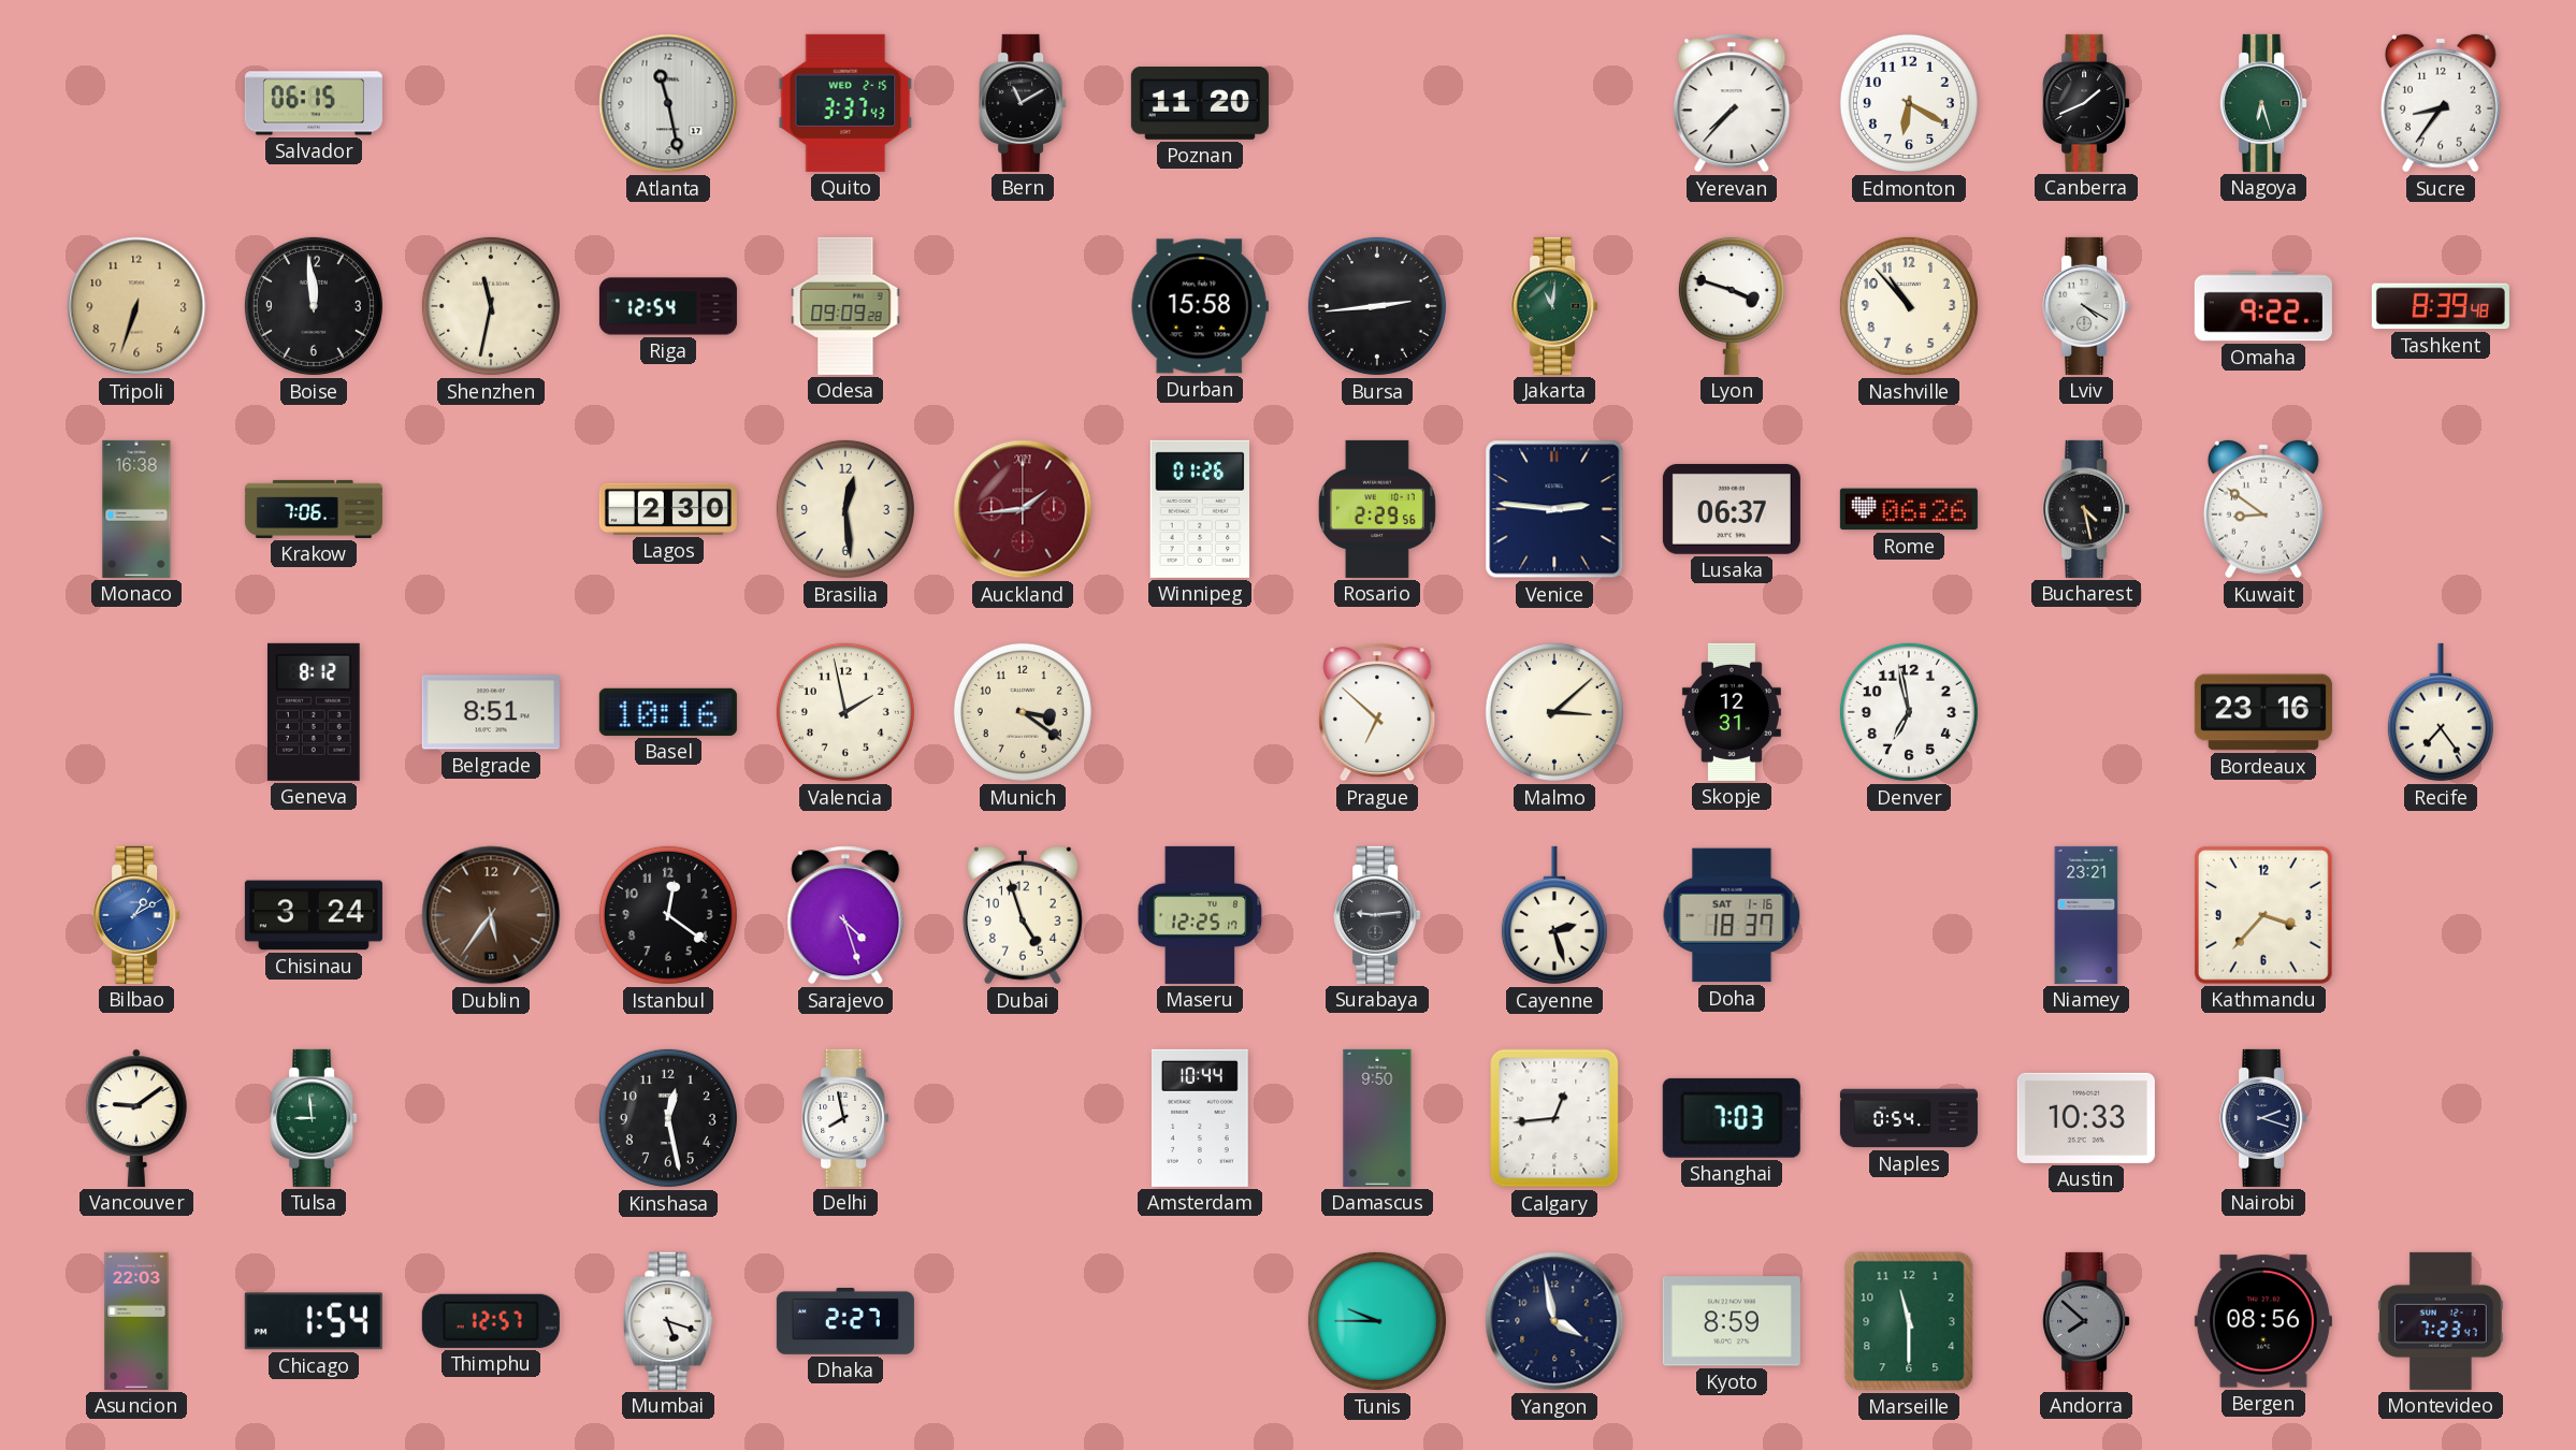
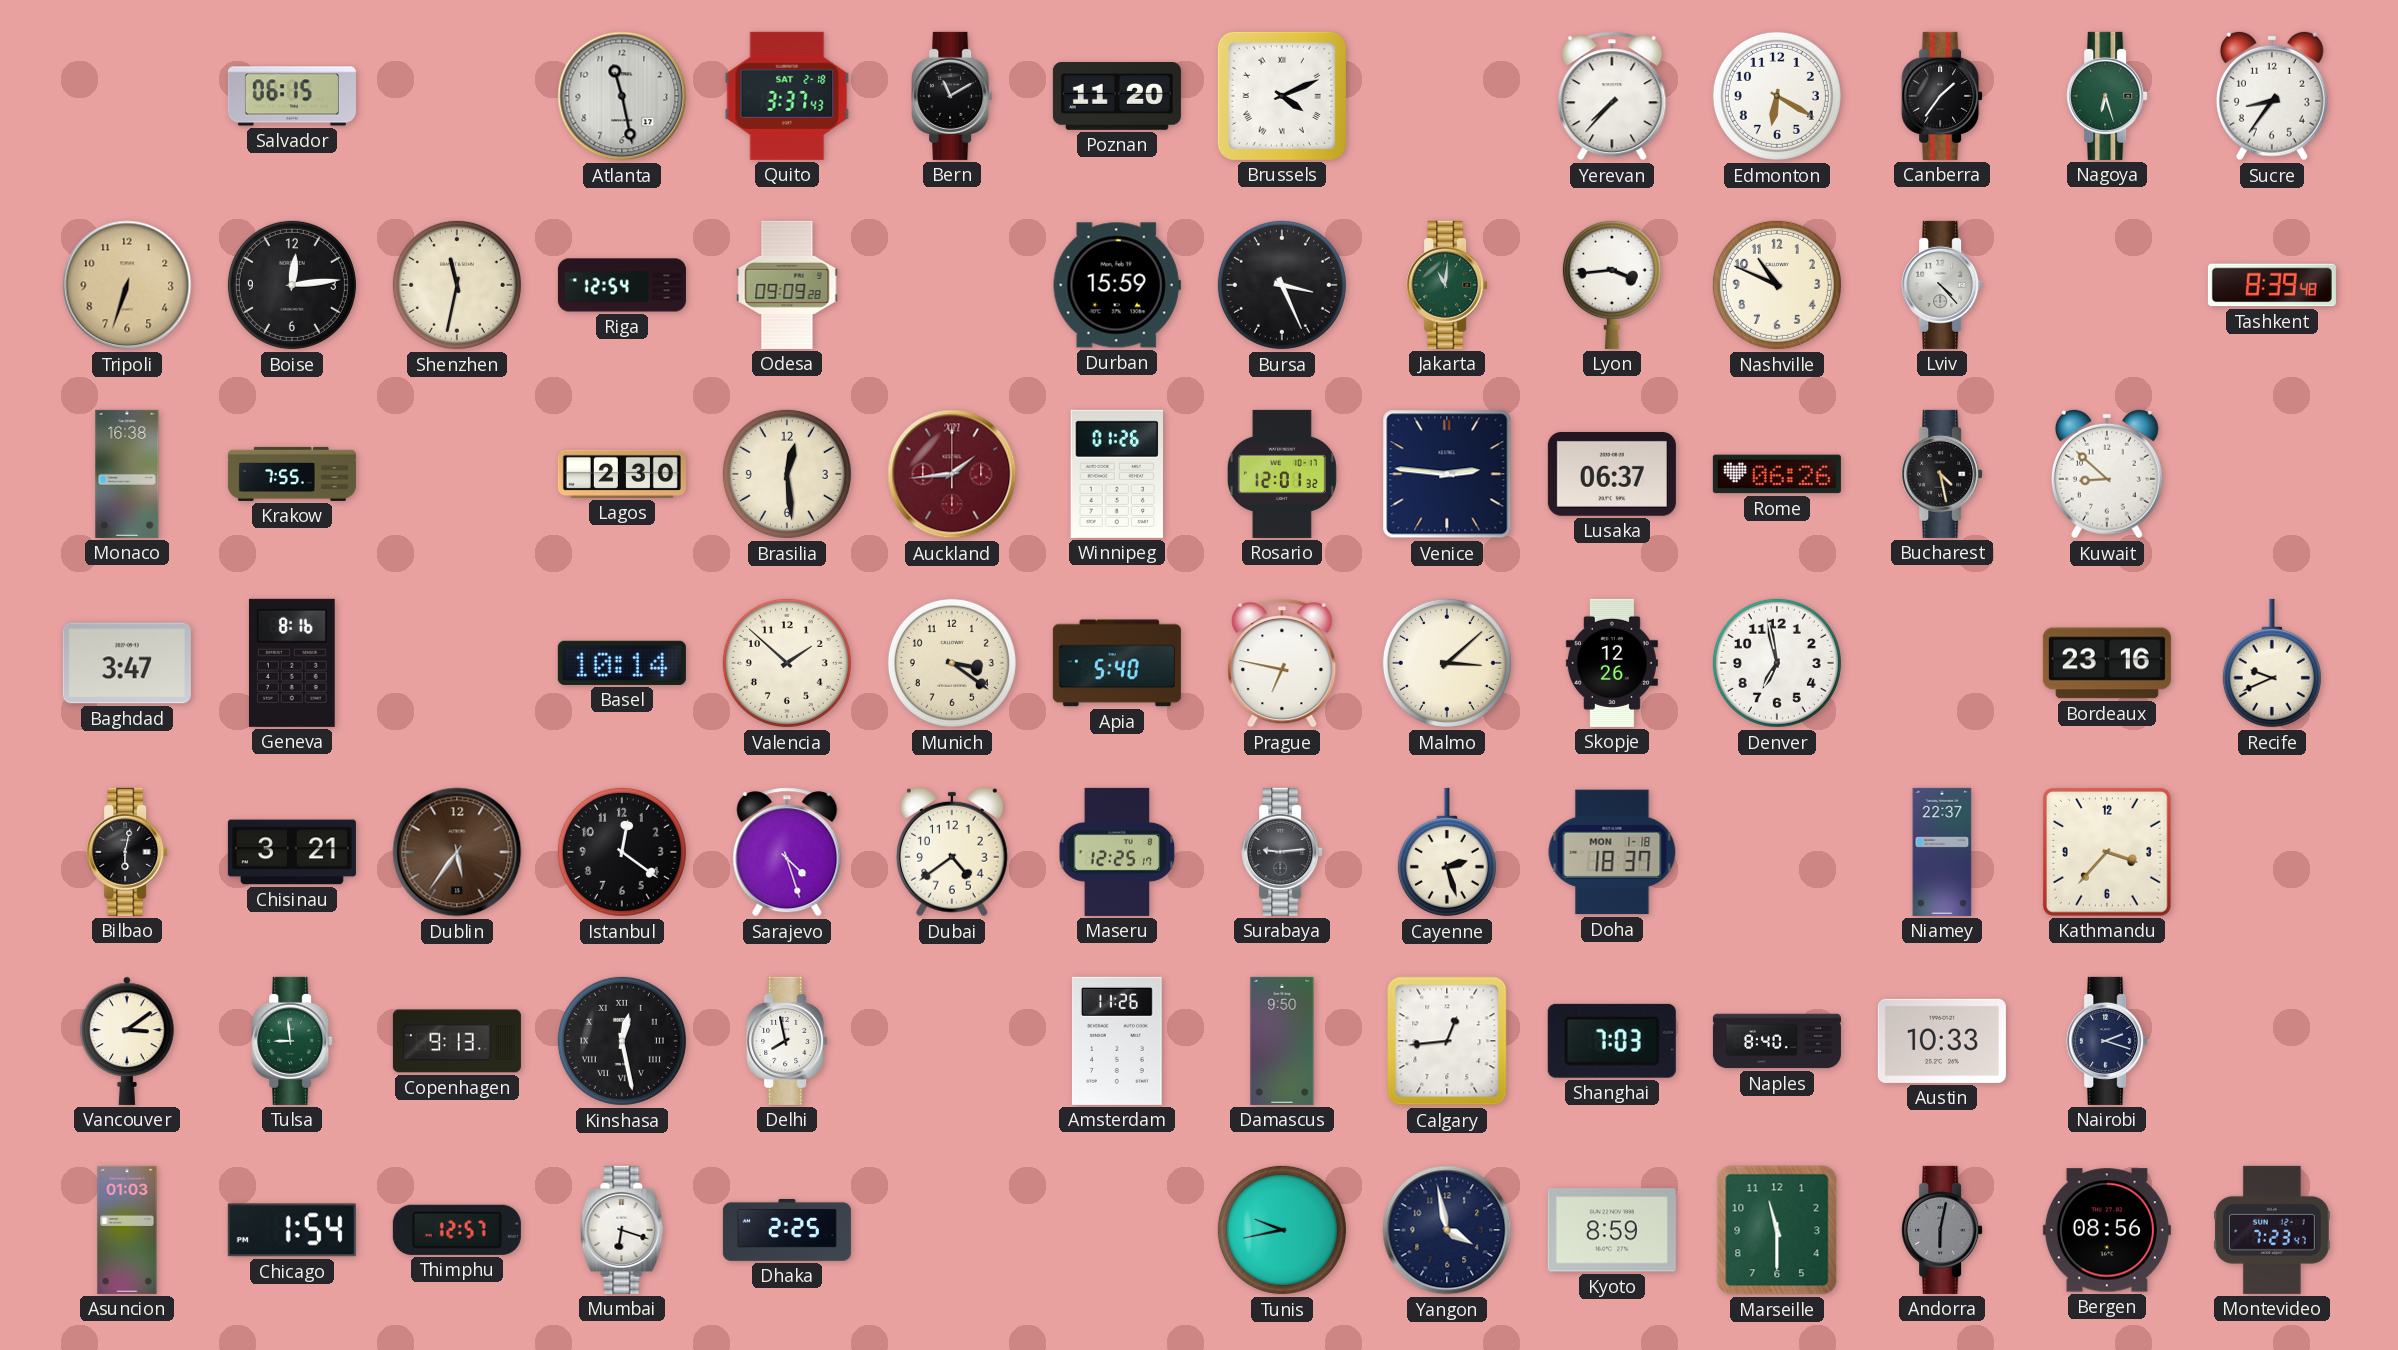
Quito date: WED 2-15 -> SAT 2-18
Brussels: none -> 4:11
Canberra: 1:41 -> 1:36
Boise: 11:59 -> 12:14
Durban: 15:58 -> 15:59
Bursa: 2:44 -> 3:26
Lyon: 3:48 -> 3:44
Nashville: 10:53 -> 10:49
Lviv: 4:20 -> 4:23
Omaha: 9:22 -> none
Krakow: 7:06 -> 7:55
Rosario: 2:29 -> 12:01
Kuwait: 8:51 -> 8:52
Baghdad: none -> 3:47
Geneva: 8:12 -> 8:16
Belgrade: 8:51 -> none
Basel: 10:16 -> 10:14
Valencia: 1:58 -> 1:52
Apia: none -> 5:40
Prague: 6:52 -> 6:47
Skopje: 12:31 -> 12:26
Recife: 7:24 -> 9:41
Bilbao: 1:10 -> 6:02
Bilbao dial: blue -> black
Chisinau: 3:24 -> 3:21
Dubai: 4:57 -> 4:39
Doha date: SAT 1-16 -> MON 1-18
Niamey: 23:21 -> 22:37
Vancouver: 9:09 -> 3:09
Copenhagen: none -> 9:13
Kinshasa numerals: Arabic -> Roman
Amsterdam: 10:44 -> 11:26
Naples: 0:54 -> 8:40
Asuncion: 22:03 -> 01:03
Mumbai: 5:18 -> 6:18
Dhaka: 2:27 -> 2:25
Tunis: 9:45 -> 9:43
Andorra: 7:52 -> 6:02
